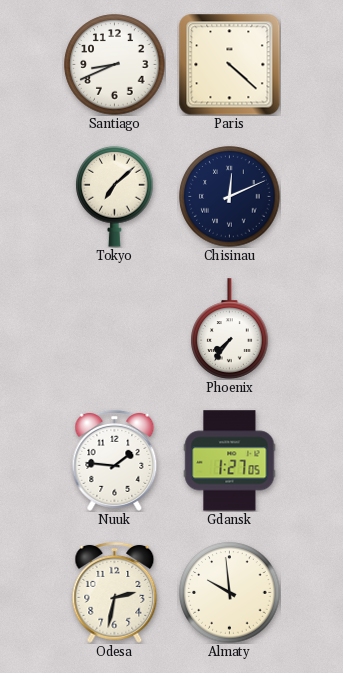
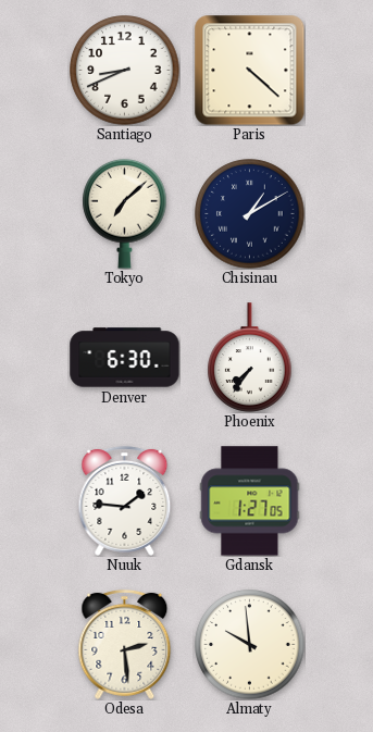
Chisinau: 12:11 -> 1:10
Denver: none -> 6:30
Odesa: 2:32 -> 2:29
